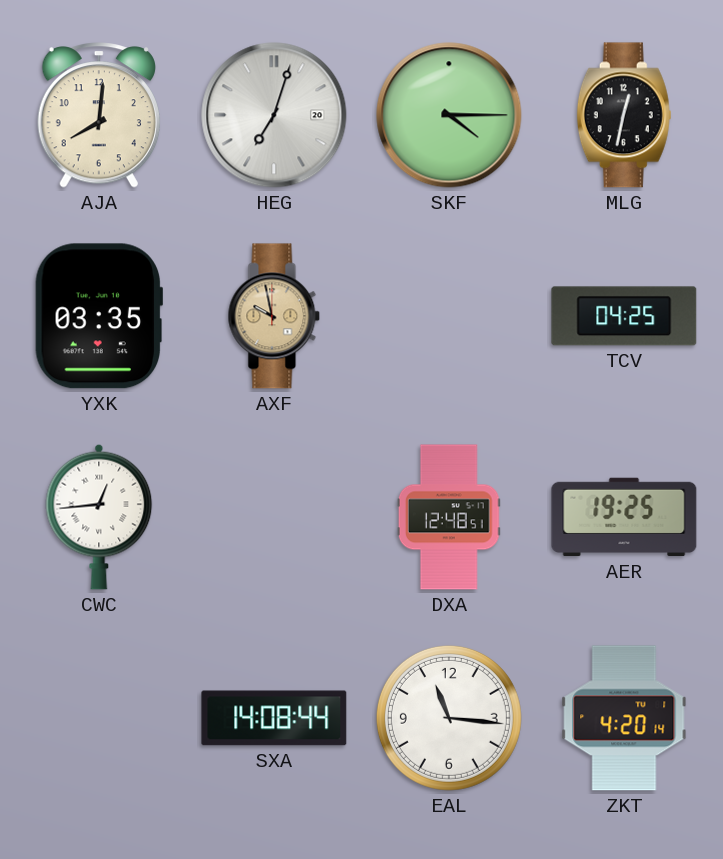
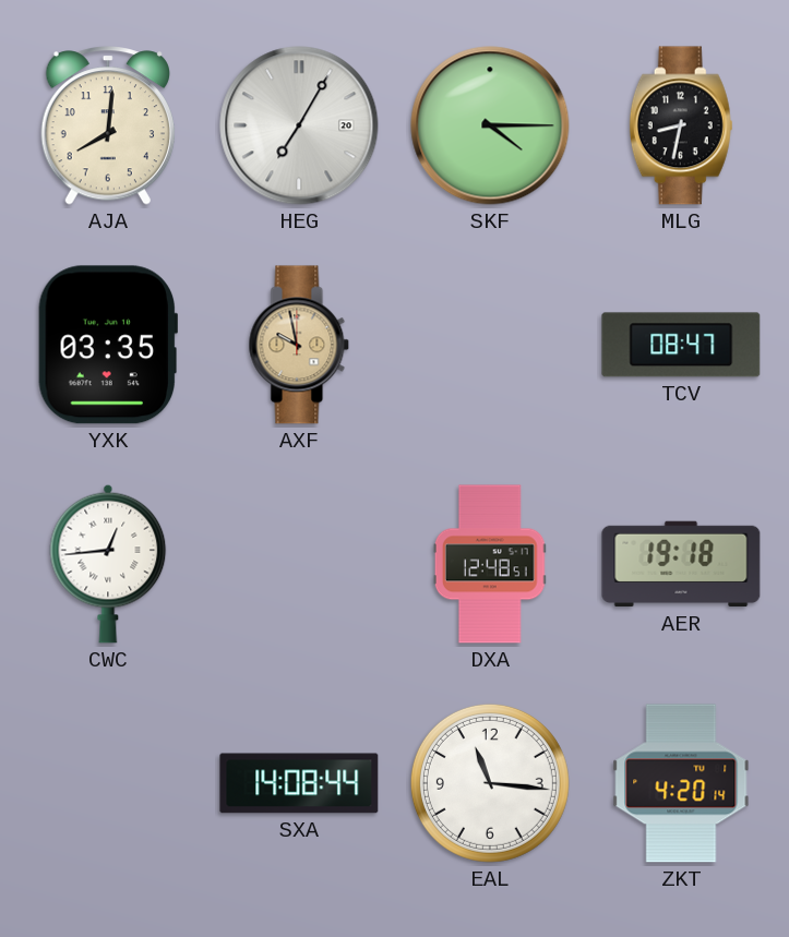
HEG: 7:03 -> 7:05
MLG: 12:32 -> 8:32
TCV: 04:25 -> 08:47
AER: 19:25 -> 19:18
